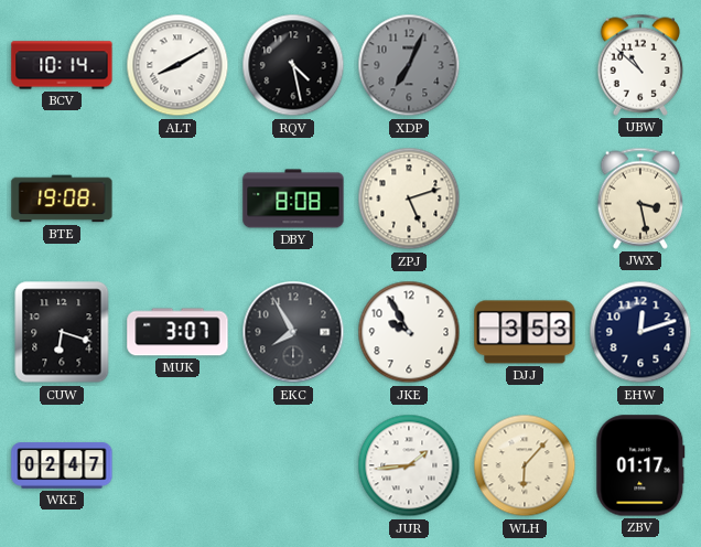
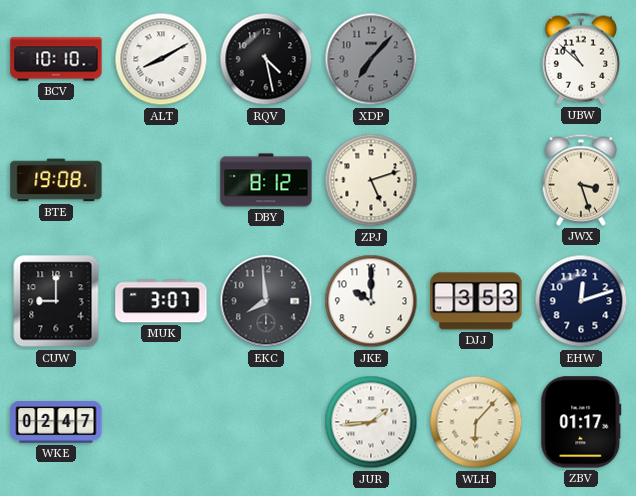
BCV: 10:14 -> 10:10
XDP: 7:04 -> 7:07
DBY: 8:08 -> 8:12
JWX: 3:28 -> 3:27
CUW: 6:18 -> 9:00
EKC: 7:55 -> 7:59
JKE: 9:55 -> 10:00
